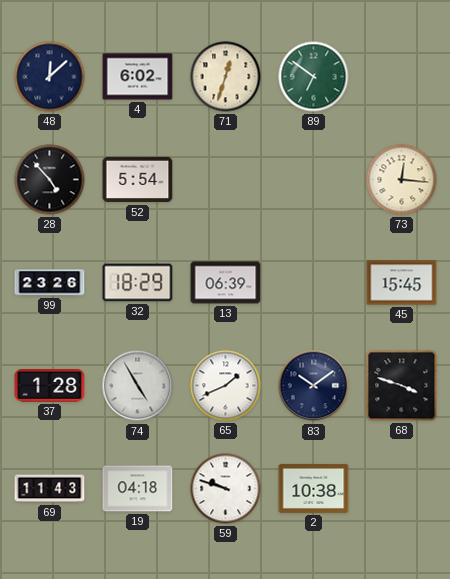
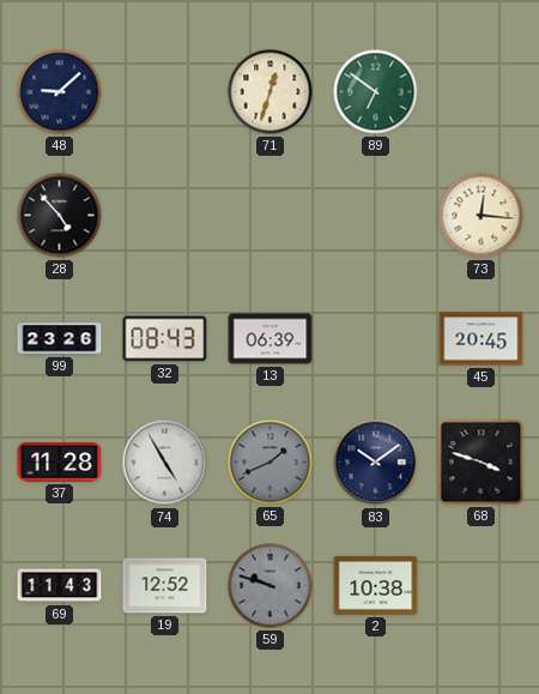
48: 12:08 -> 9:08
4: 6:02 -> none
52: 5:54 -> none
32: 18:29 -> 08:43
45: 15:45 -> 20:45
37: 1:28 -> 11:28
65 dial: white -> grey
19: 04:18 -> 12:52
59 dial: white -> grey
